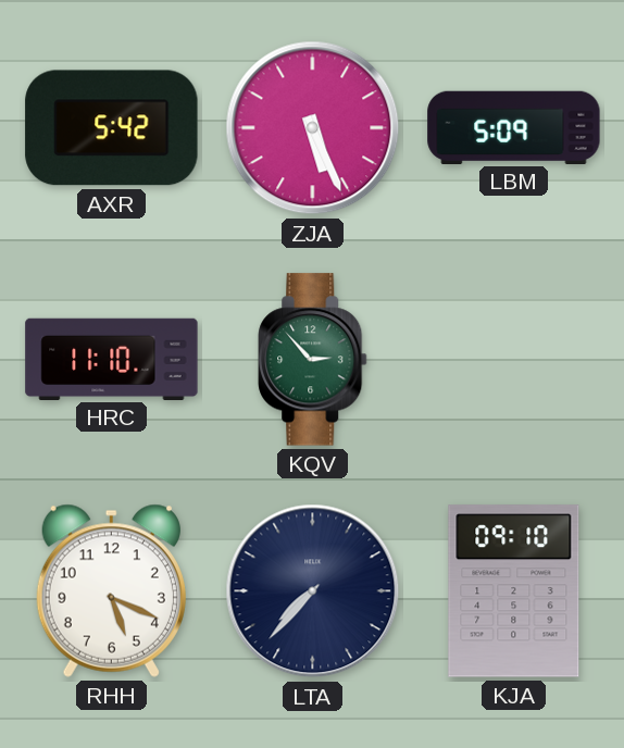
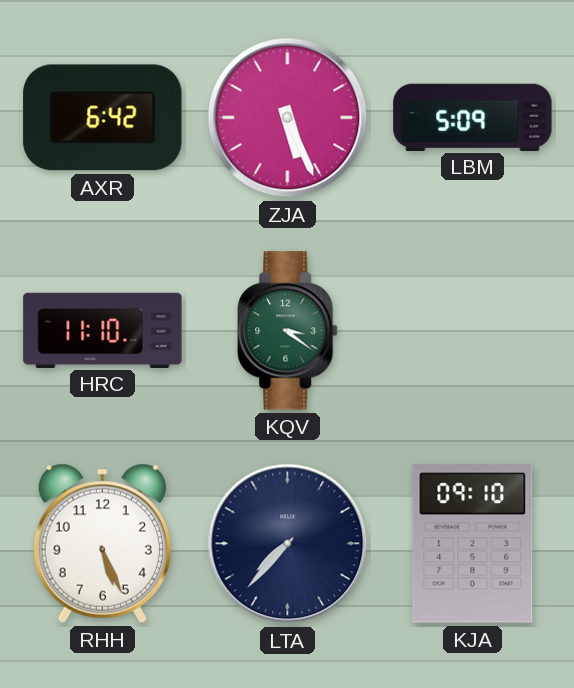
AXR: 5:42 -> 6:42
KQV: 2:53 -> 3:21
RHH: 5:19 -> 5:26
